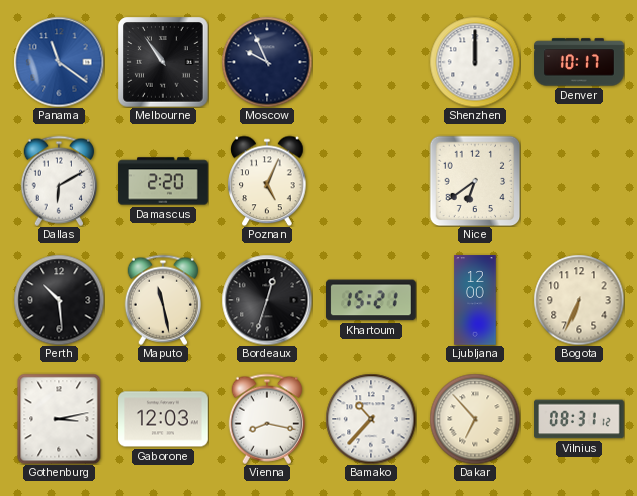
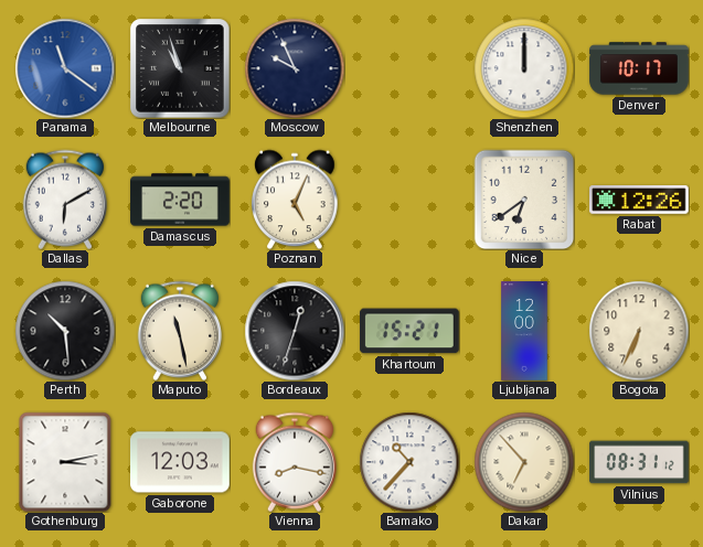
Melbourne: 10:54 -> 10:57
Rabat: none -> 12:26
